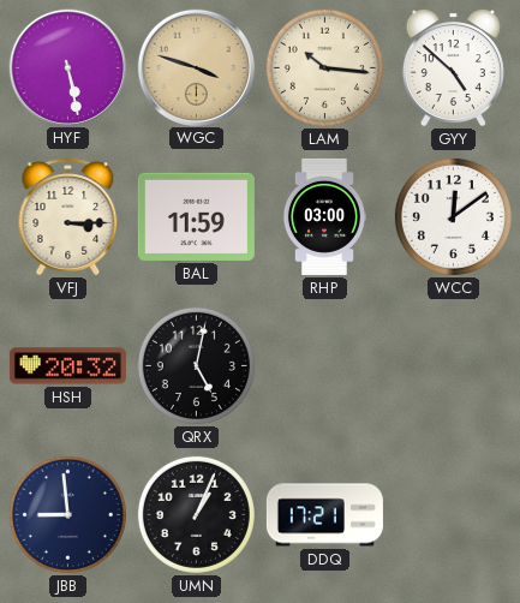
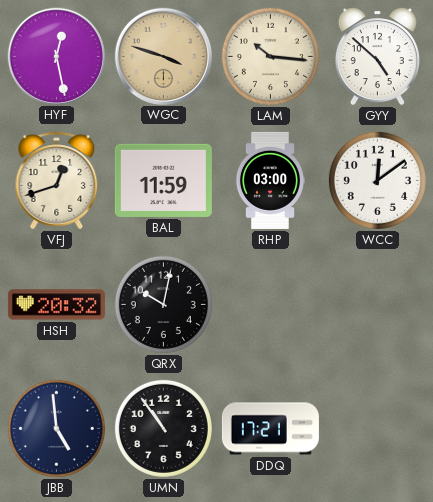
HYF: 5:28 -> 12:28
VFJ: 3:15 -> 12:42
QRX: 5:02 -> 10:02
JBB: 8:59 -> 4:59
UMN: 1:04 -> 10:54
